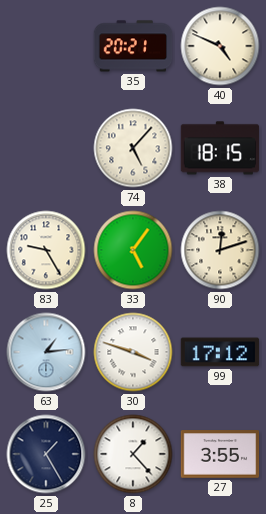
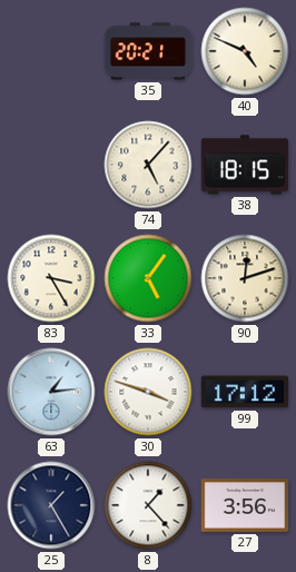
83: 9:25 -> 3:25
27: 3:55 -> 3:56
